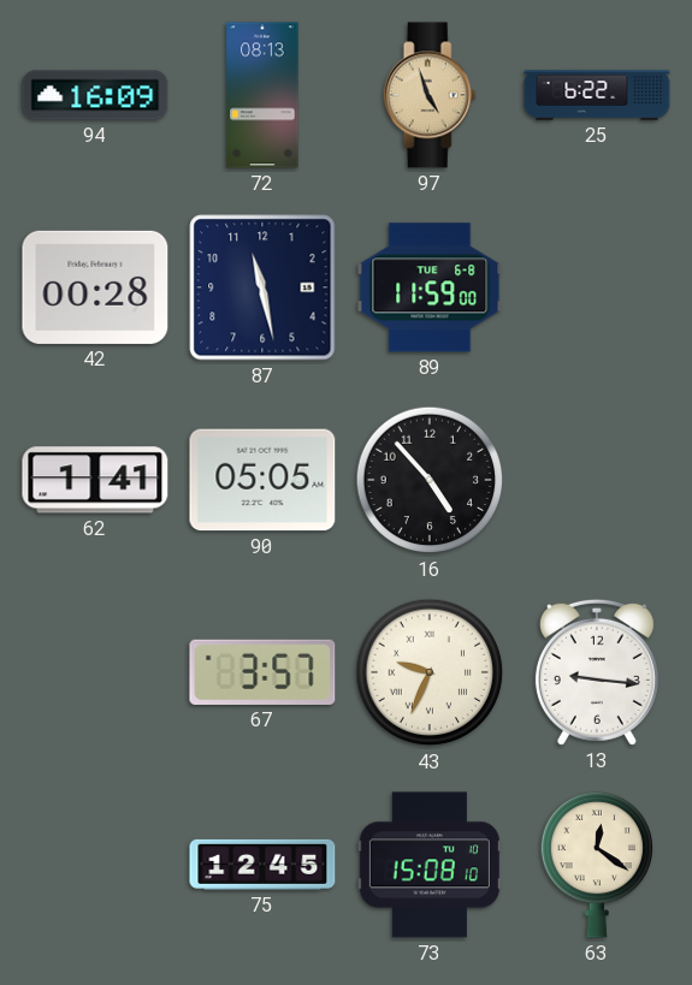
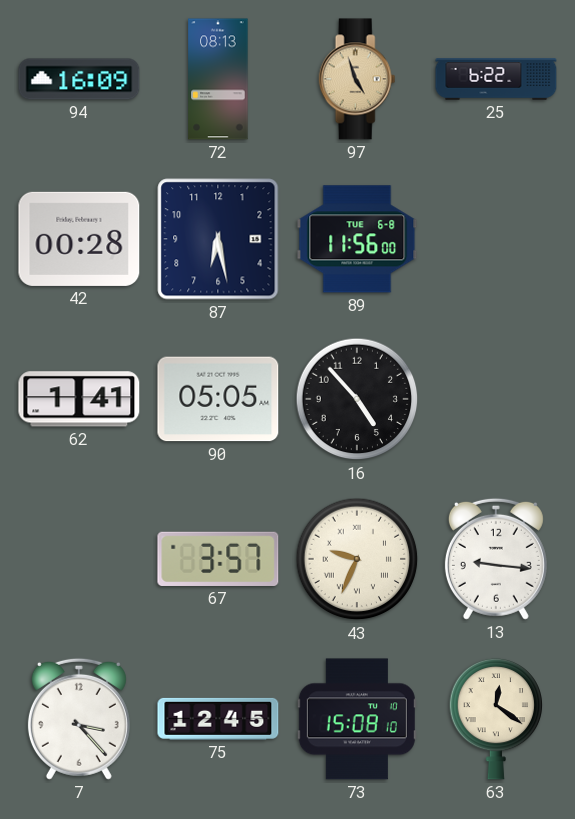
87: 11:28 -> 6:28
89: 11:59 -> 11:56
7: none -> 3:23
